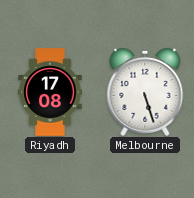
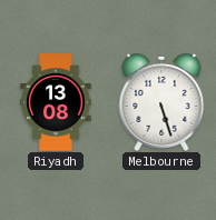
Riyadh: 17:08 -> 13:08
